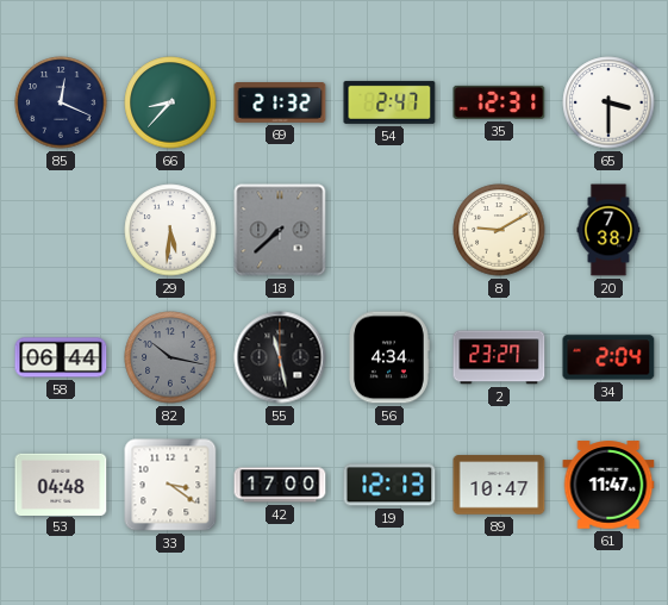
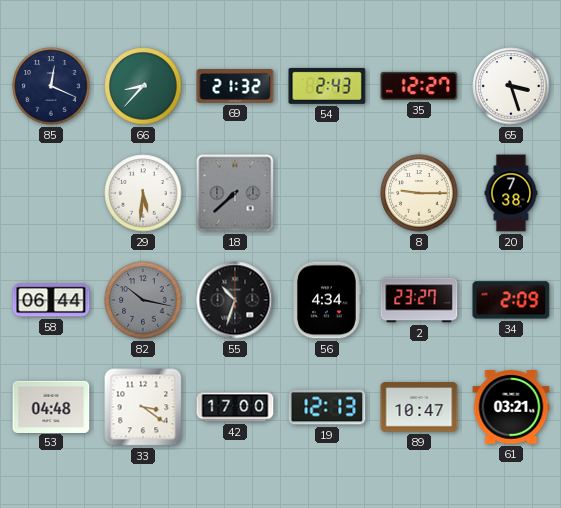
54: 2:47 -> 2:43
35: 12:31 -> 12:27
65: 3:30 -> 3:27
8: 9:10 -> 9:15
55: 11:28 -> 10:33
34: 2:04 -> 2:09
61: 11:47 -> 03:21
